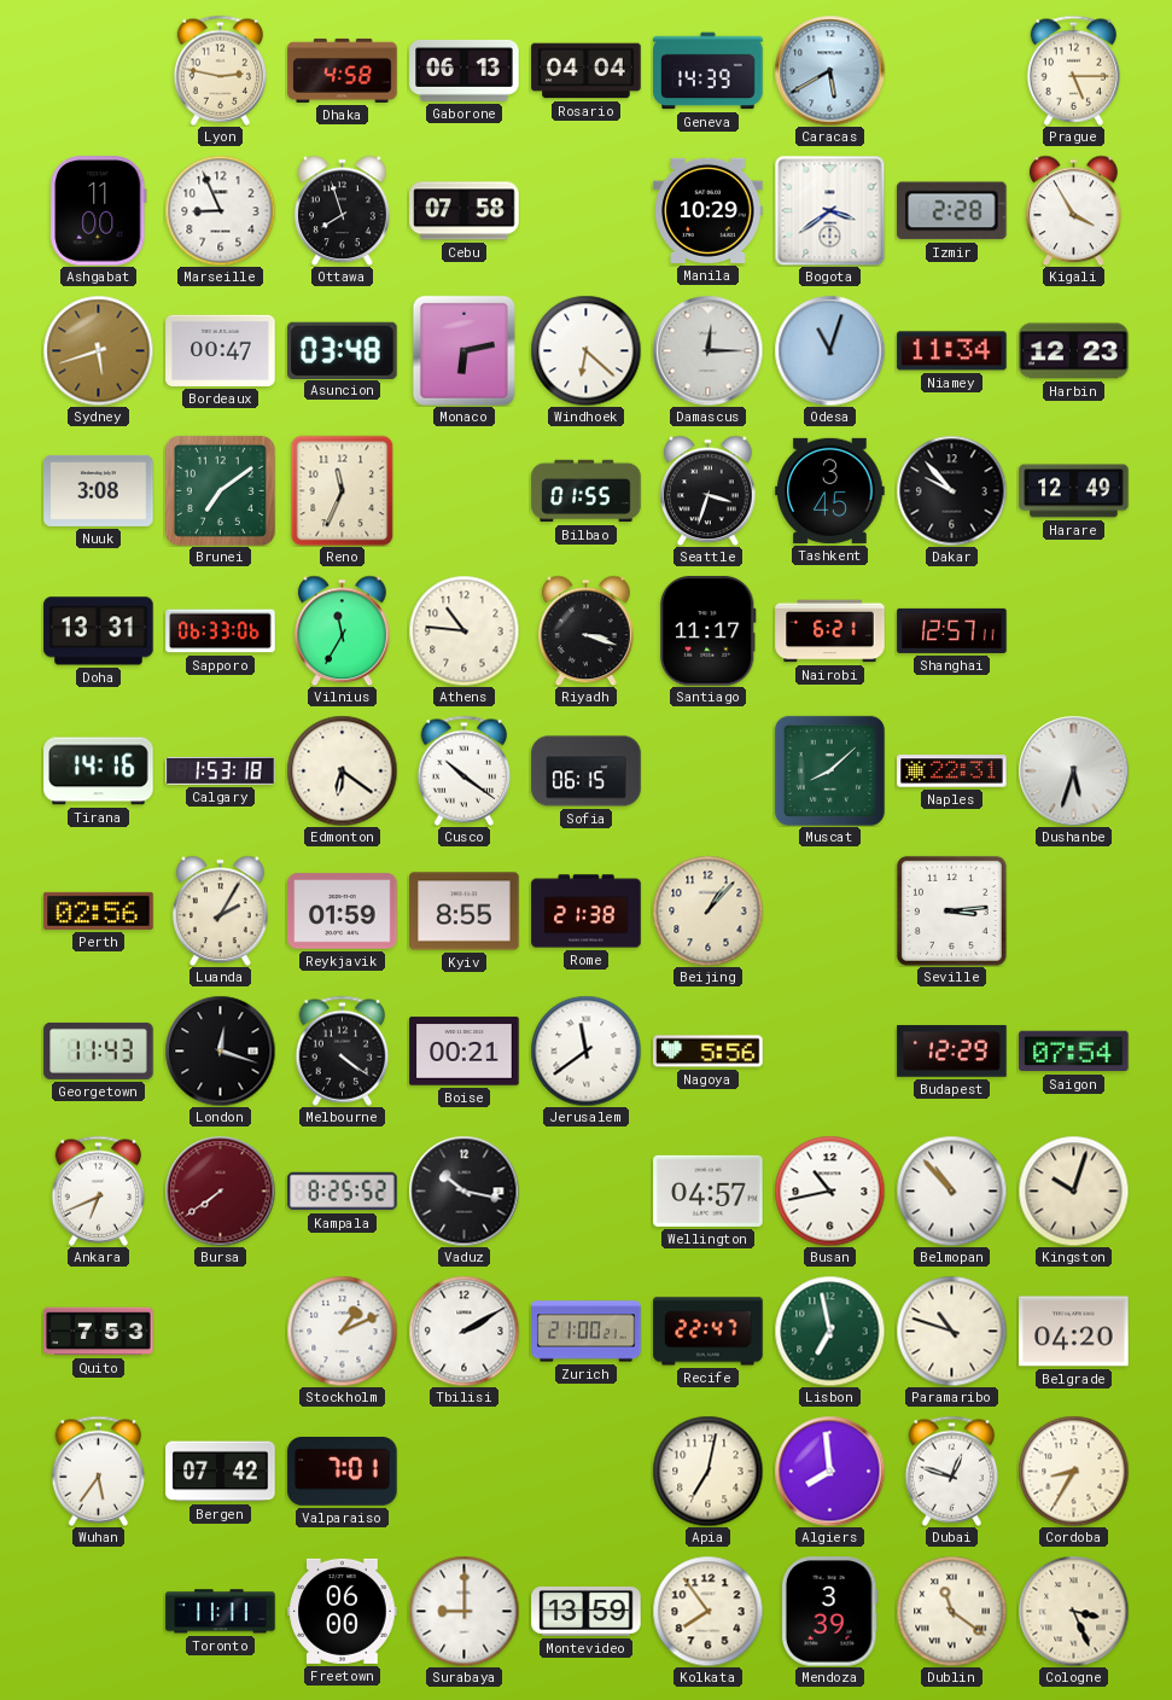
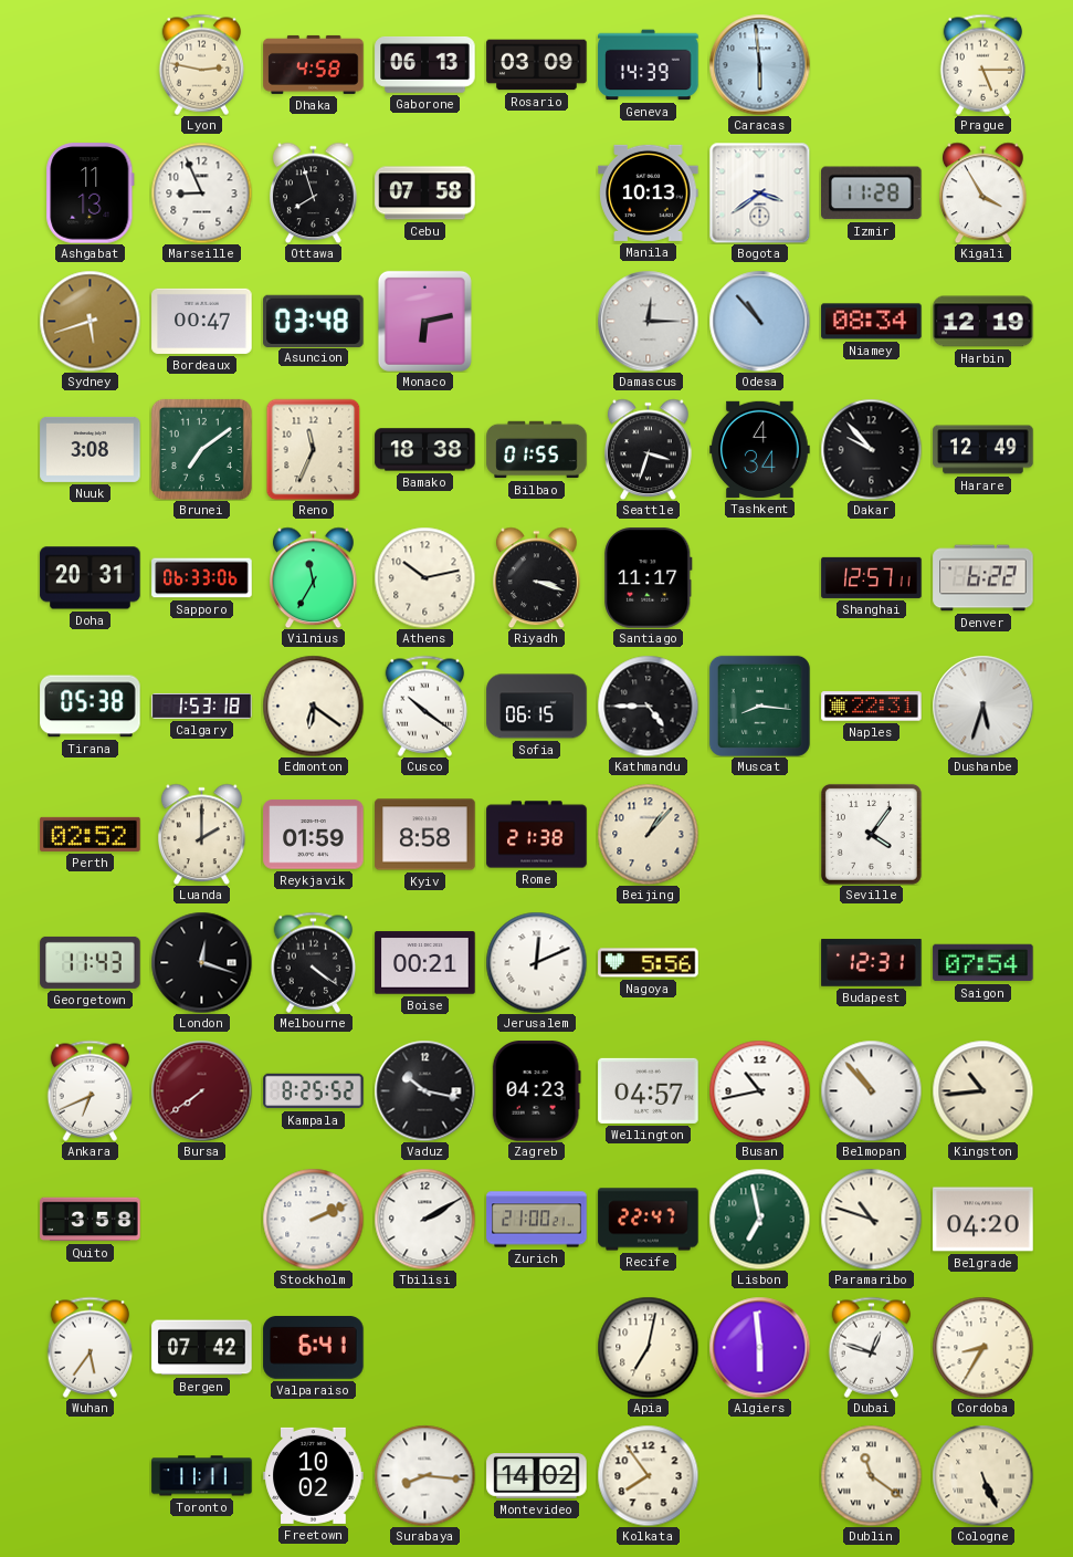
Rosario: 04:04 -> 03:09
Caracas: 5:40 -> 5:59
Ashgabat: 11:00 -> 11:13
Manila: 10:29 -> 10:13
Izmir: 2:28 -> 11:28
Windhoek: 6:22 -> none
Odesa: 11:03 -> 10:53
Niamey: 11:34 -> 08:34
Harbin: 12:23 -> 12:19
Bamako: none -> 18:38
Tashkent: 3:45 -> 4:34
Doha: 13:31 -> 20:31
Athens: 10:46 -> 10:13
Nairobi: 6:21 -> none
Denver: none -> 6:22
Tirana: 14:16 -> 05:38
Kathmandu: none -> 4:45
Muscat: 8:08 -> 8:16
Perth: 02:56 -> 02:52
Luanda: 2:05 -> 2:00
Kyiv: 8:55 -> 8:58
Seville: 3:14 -> 4:06
Jerusalem: 11:39 -> 12:11
Budapest: 12:29 -> 12:31
Zagreb: none -> 04:23
Kingston: 10:03 -> 10:44
Quito: 7:53 -> 3:58
Stockholm: 1:11 -> 2:11
Valparaiso: 7:01 -> 6:41
Algiers: 7:59 -> 5:59
Freetown: 06:00 -> 10:02
Surabaya: 9:00 -> 8:16
Montevideo: 13:59 -> 14:02
Mendoza: 3:39 -> none
Cologne: 3:26 -> 5:26
